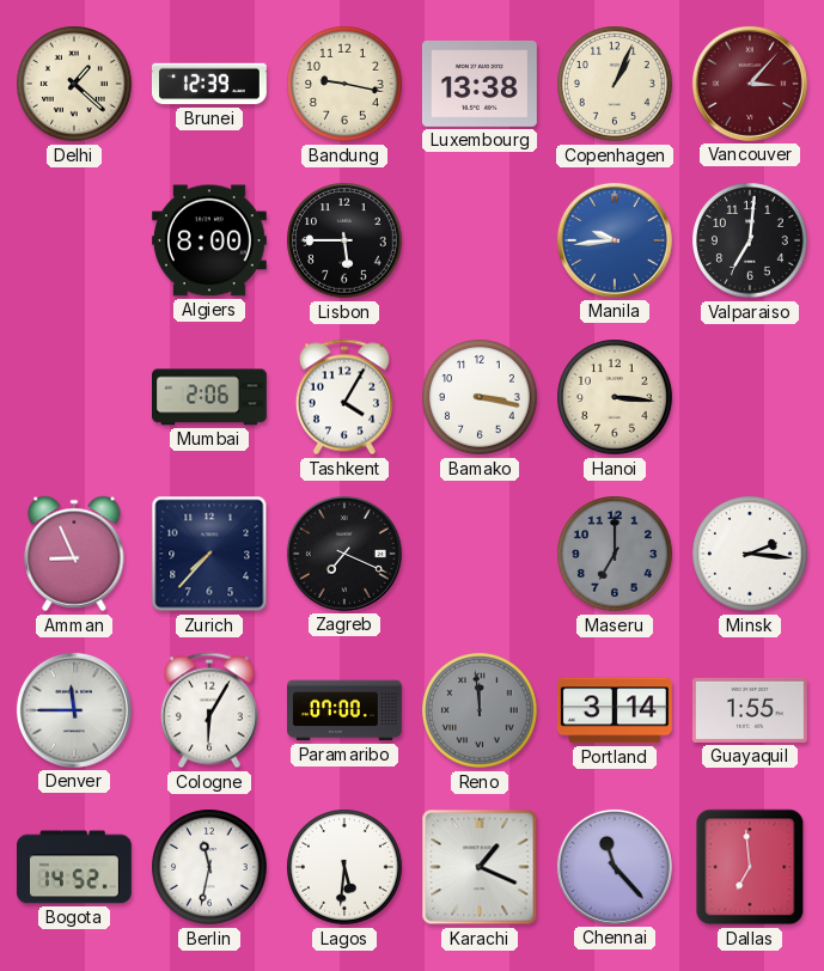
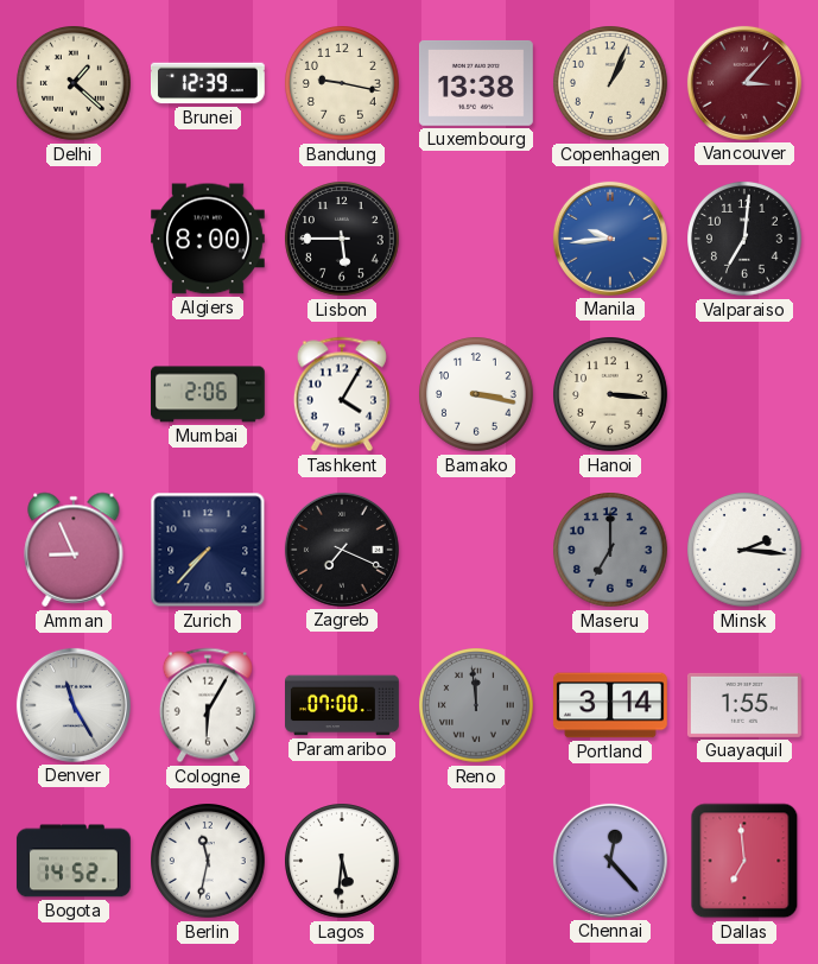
Denver: 11:45 -> 11:25
Karachi: 1:19 -> none
Chennai: 11:23 -> 12:23
